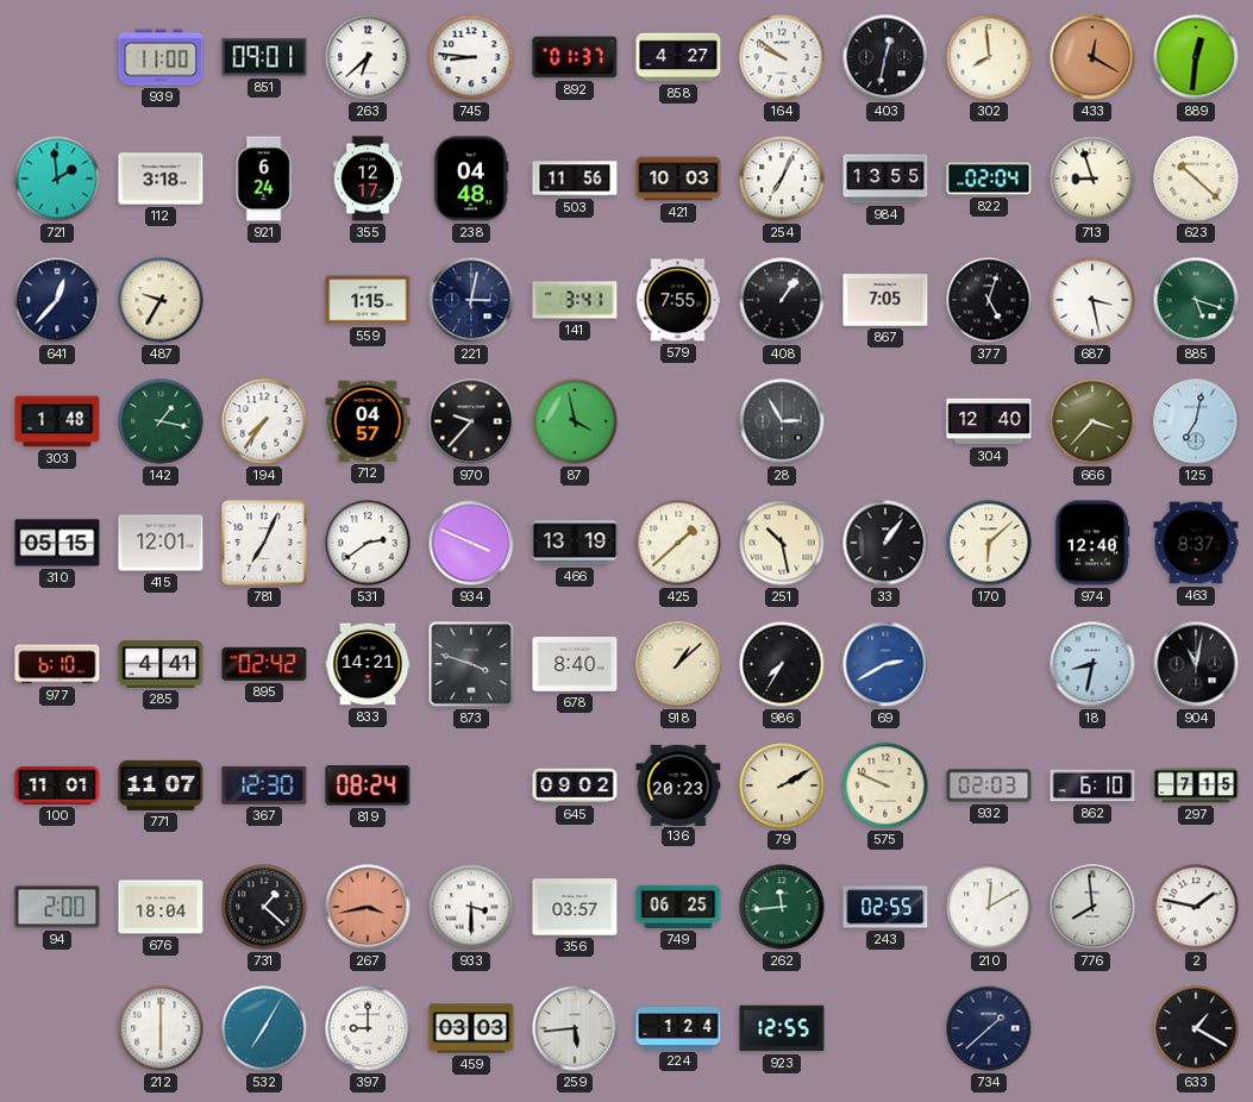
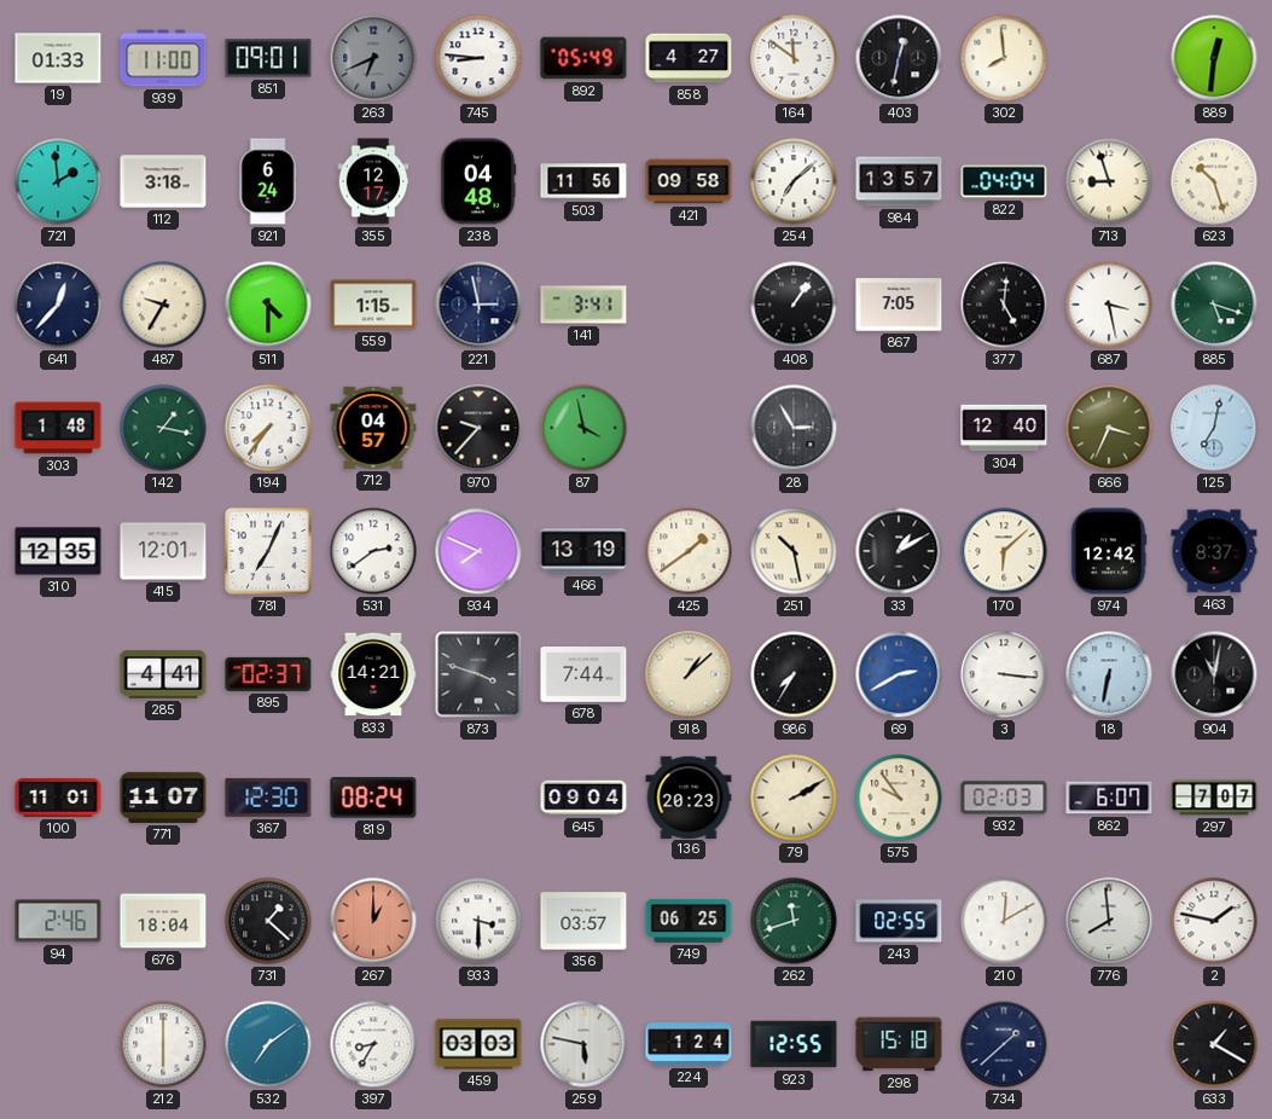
19: none -> 01:33
263: 6:38 -> 6:41
263 dial: white -> grey
892: 01:37 -> 05:49
164: 9:51 -> 11:51
433: 12:20 -> none
421: 10:03 -> 09:58
254: 7:04 -> 7:08
984: 13:55 -> 13:57
822: 02:04 -> 04:04
623: 10:22 -> 10:27
511: none -> 4:30
221: 3:02 -> 2:58
579: 7:55 -> none
377: 5:03 -> 5:01
666: 3:37 -> 3:34
310: 05:15 -> 12:35
934: 3:49 -> 7:49
425: 1:38 -> 1:39
33: 1:06 -> 1:10
974: 12:40 -> 12:42
977: 6:10 -> none
895: 02:42 -> 02:37
678: 8:40 -> 7:44
3: none -> 3:16
18: 8:32 -> 6:32
645: 09:02 -> 09:04
575: 9:49 -> 9:54
862: 6:10 -> 6:07
297: 7:15 -> 7:07
94: 2:00 -> 2:46
267: 3:43 -> 1:00
262: 11:44 -> 11:42
532: 7:05 -> 7:09
397: 9:00 -> 8:35
259: 5:44 -> 5:47
298: none -> 15:18
